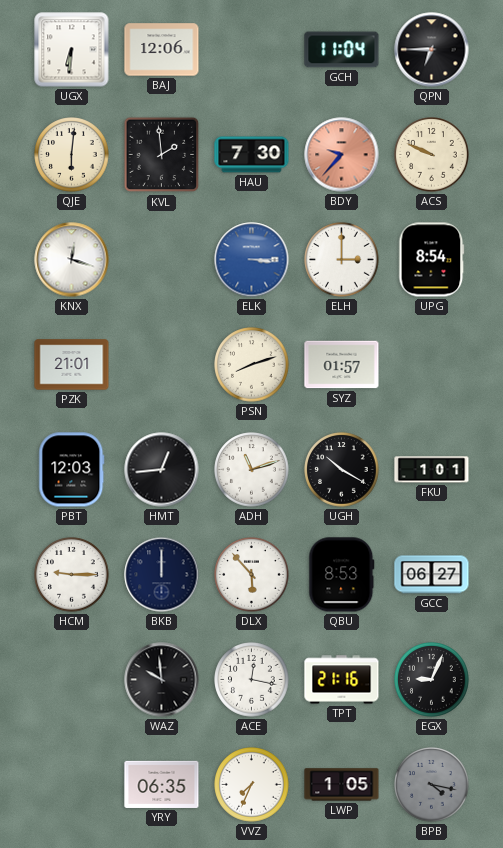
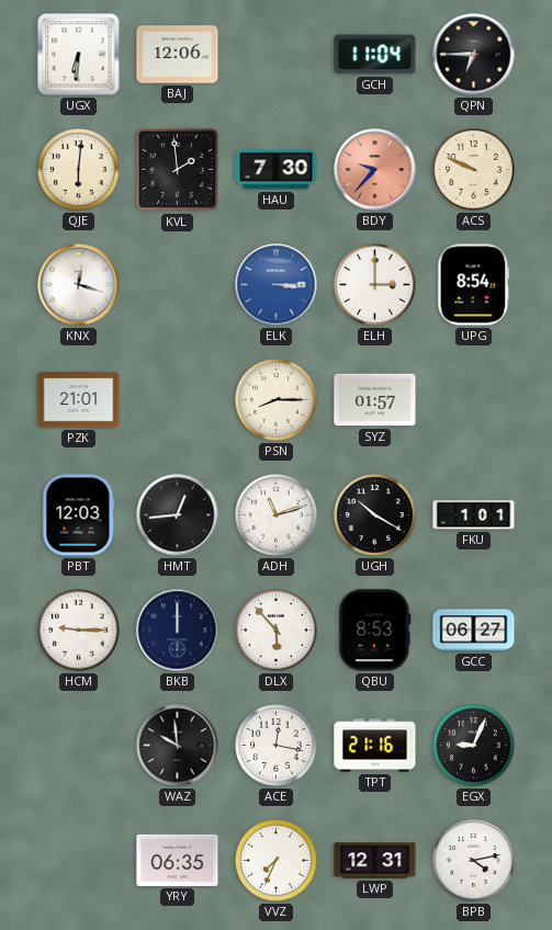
PSN: 8:12 -> 8:15
LWP: 1:05 -> 12:31
BPB: 4:17 -> 4:13
BPB dial: grey -> white
